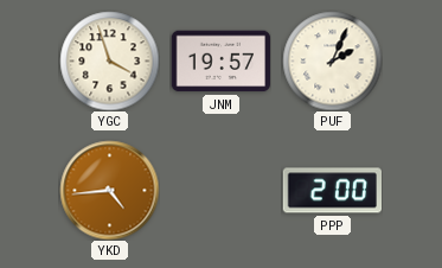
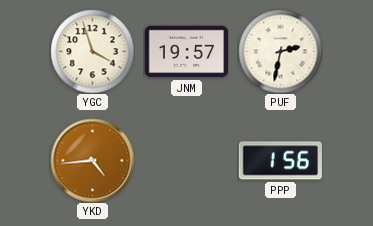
PUF: 2:04 -> 2:32
PPP: 2:00 -> 1:56
